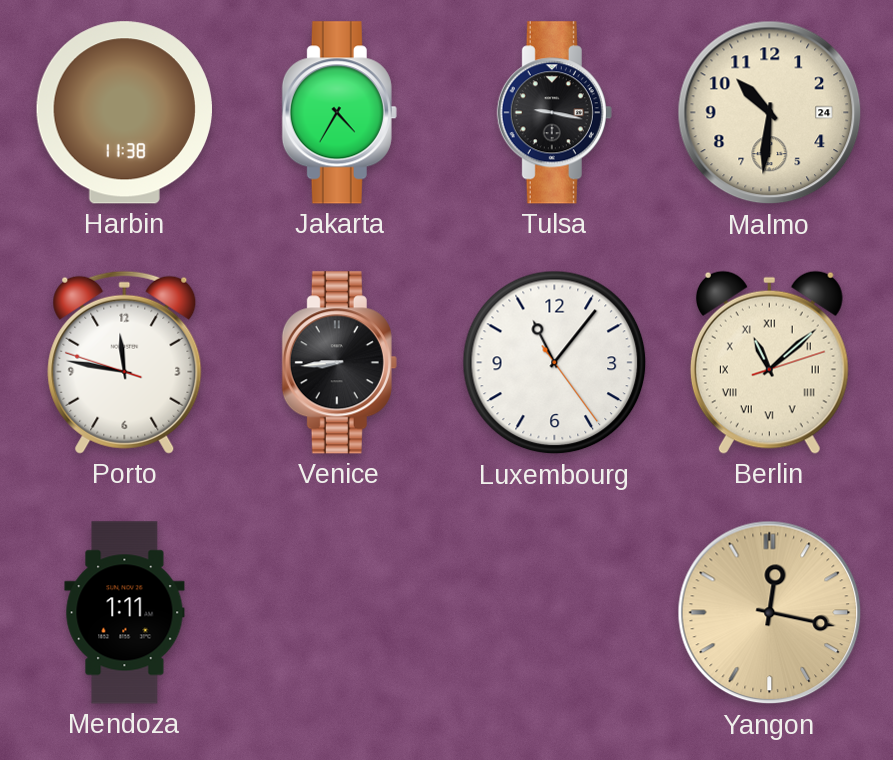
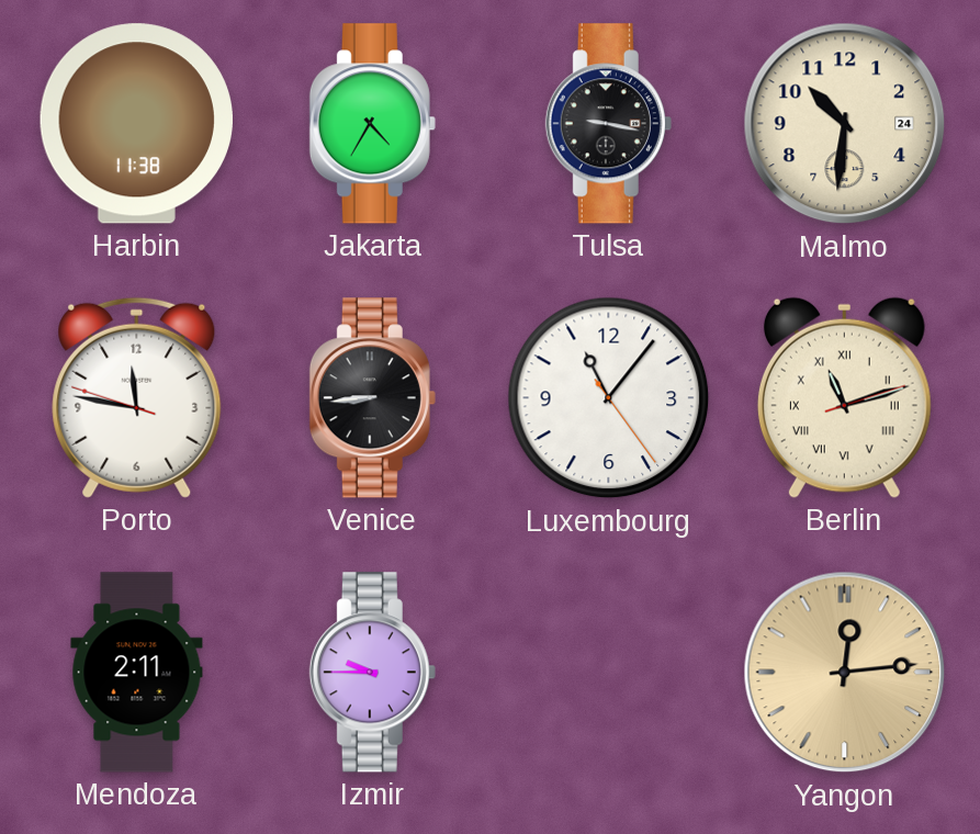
Berlin: 11:08 -> 11:12
Mendoza: 1:11 -> 2:11
Izmir: none -> 9:45
Yangon: 12:17 -> 12:14
